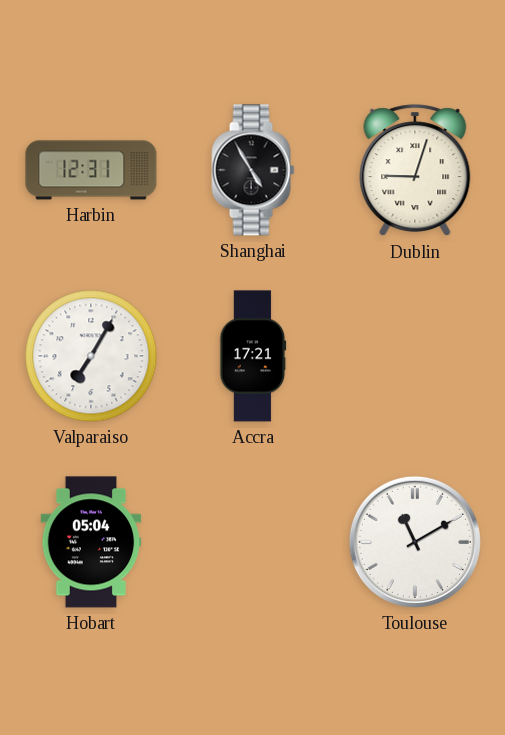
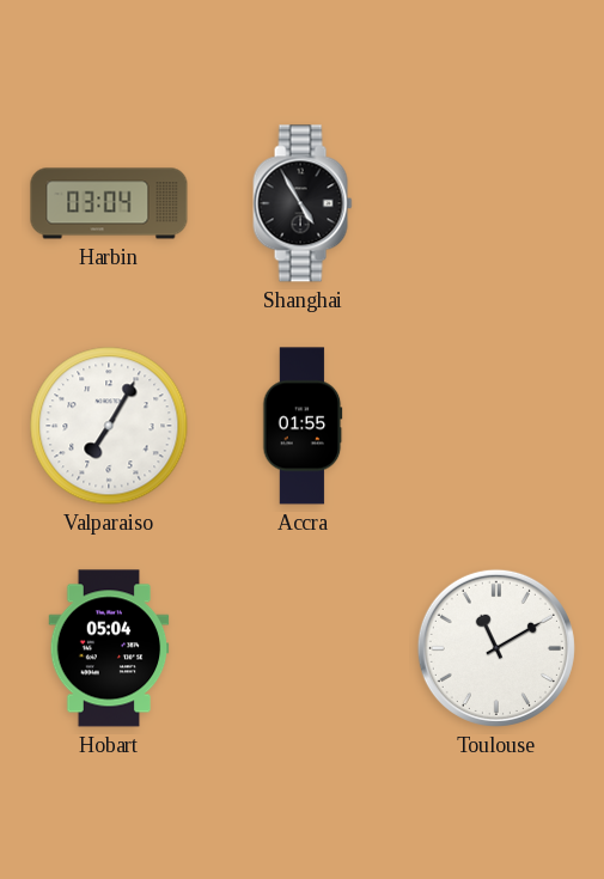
Harbin: 12:31 -> 03:04
Dublin: 9:03 -> none
Accra: 17:21 -> 01:55
